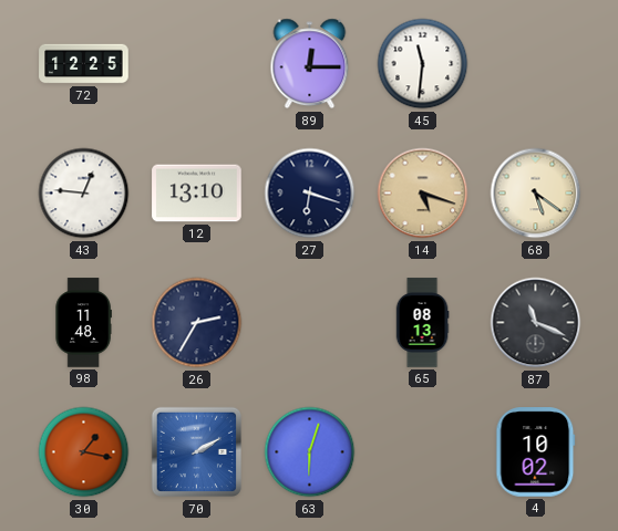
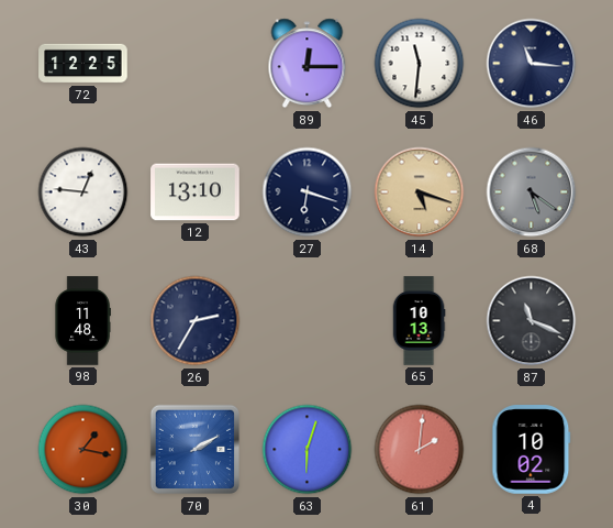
46: none -> 11:16
68 dial: cream -> grey
65: 08:13 -> 10:13
61: none -> 2:01
